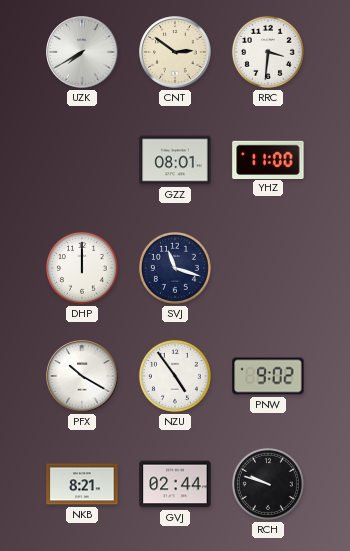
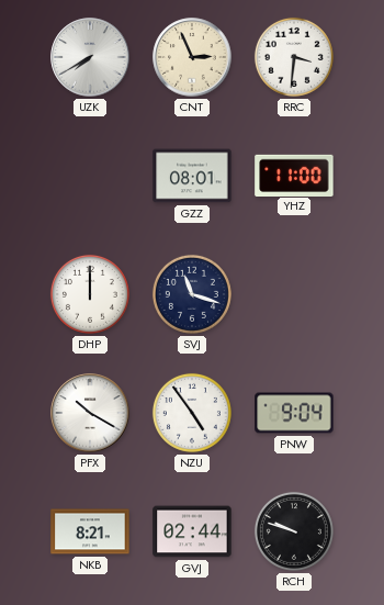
CNT: 2:51 -> 2:56
PNW: 9:02 -> 9:04
